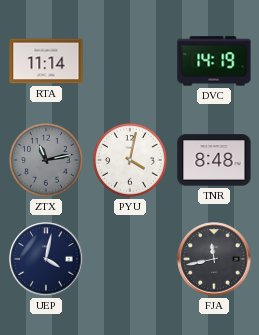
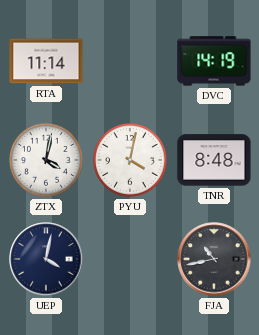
ZTX: 11:13 -> 4:02
ZTX dial: grey -> white
FJA: 11:43 -> 10:43
